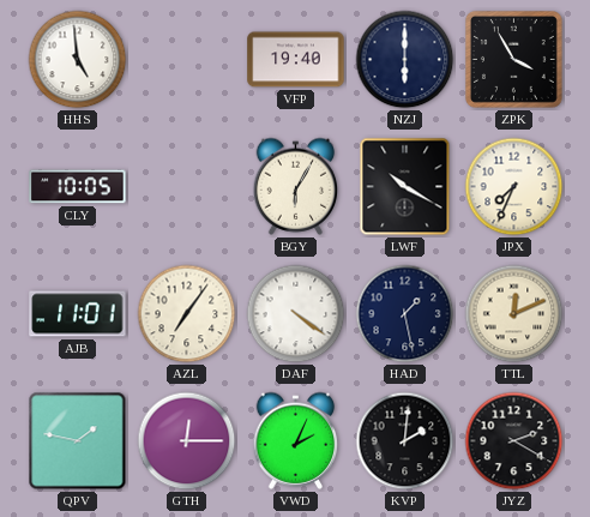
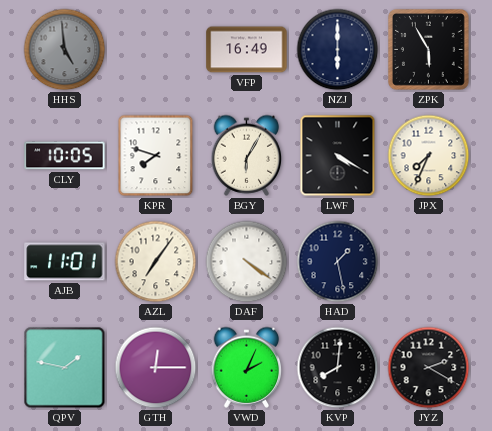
HHS dial: white -> grey
VFP: 19:40 -> 16:49
ZPK: 3:55 -> 5:55
KPR: none -> 7:48
LWF: 10:20 -> 4:20
TTL: 12:11 -> none
KVP: 2:01 -> 8:01
